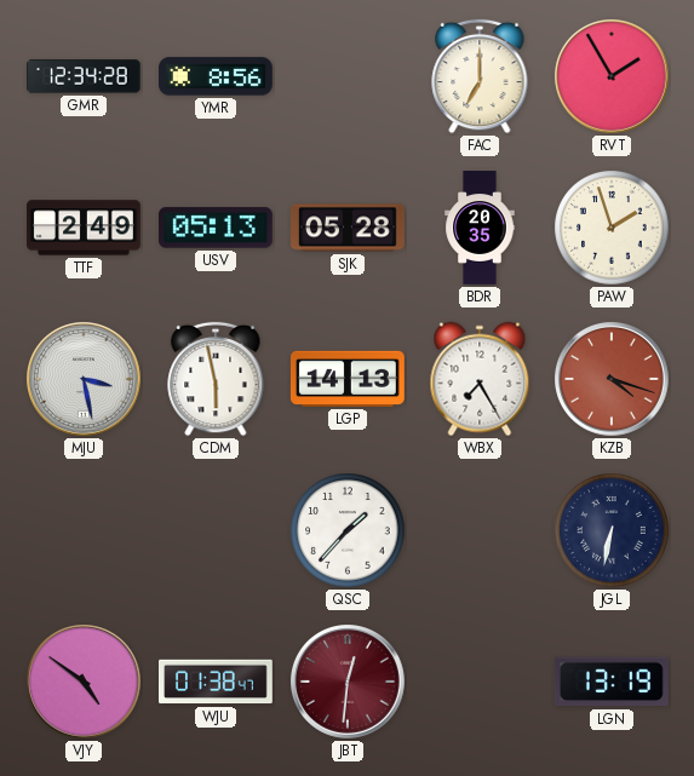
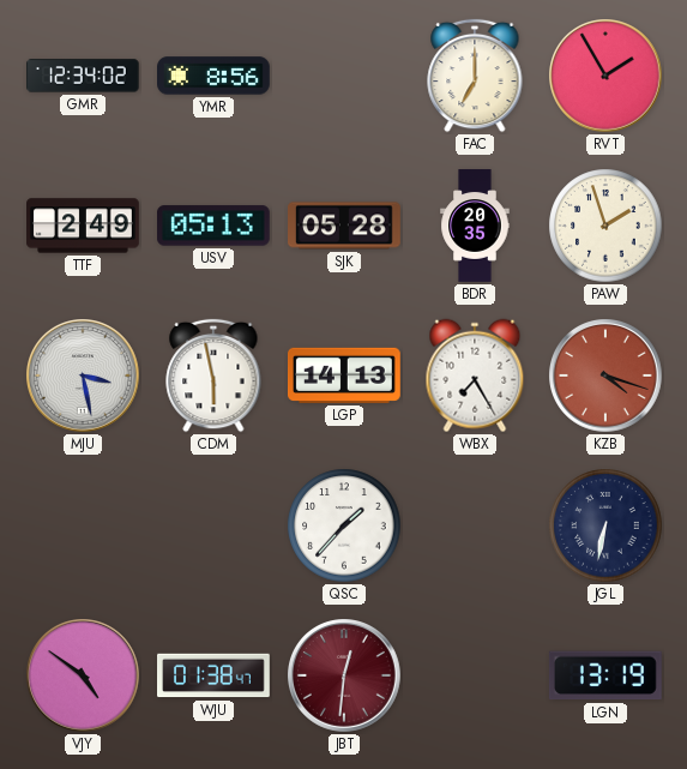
GMR: 12:34:28 -> 12:34:02
